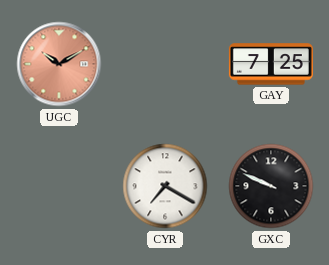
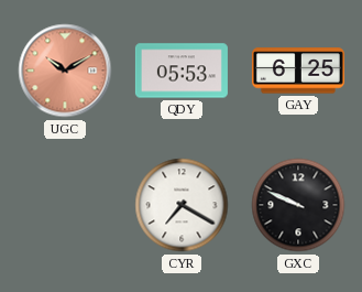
QDY: none -> 05:53
GAY: 7:25 -> 6:25
